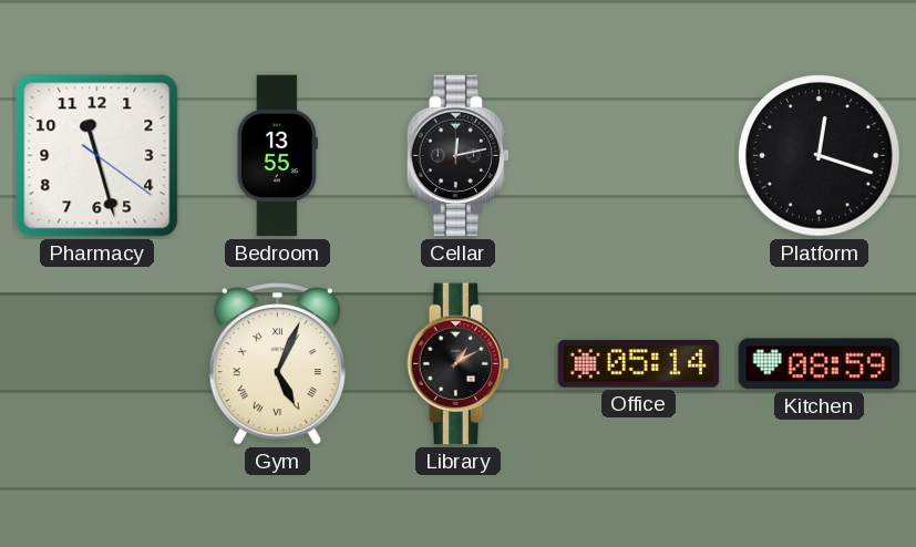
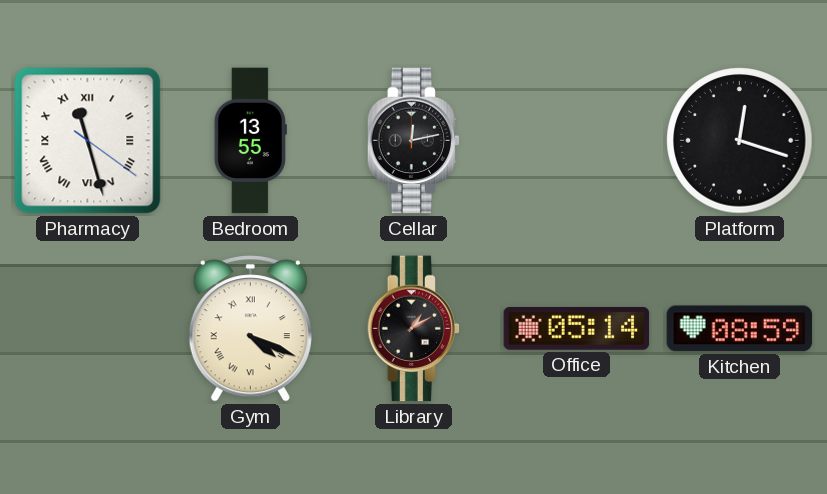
Pharmacy numerals: Arabic -> Roman
Gym: 5:04 -> 4:19
